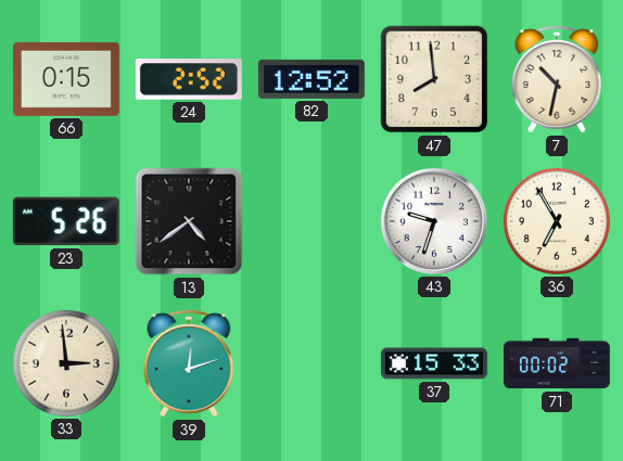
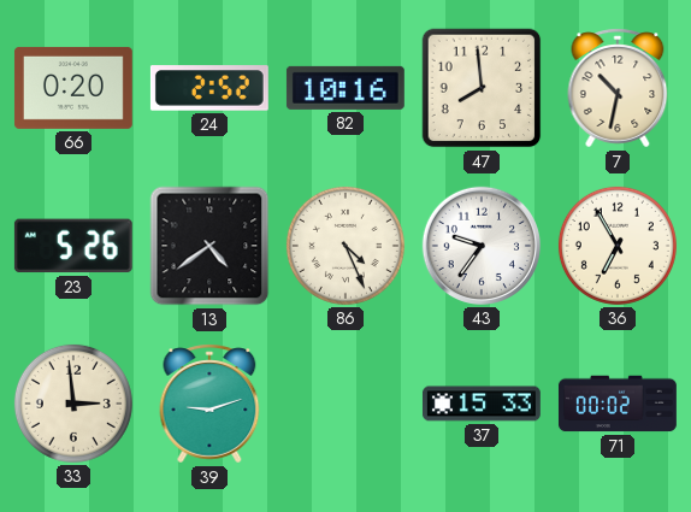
66: 0:15 -> 0:20
82: 12:52 -> 10:16
86: none -> 4:26
43: 9:33 -> 9:36
39: 12:12 -> 9:12
